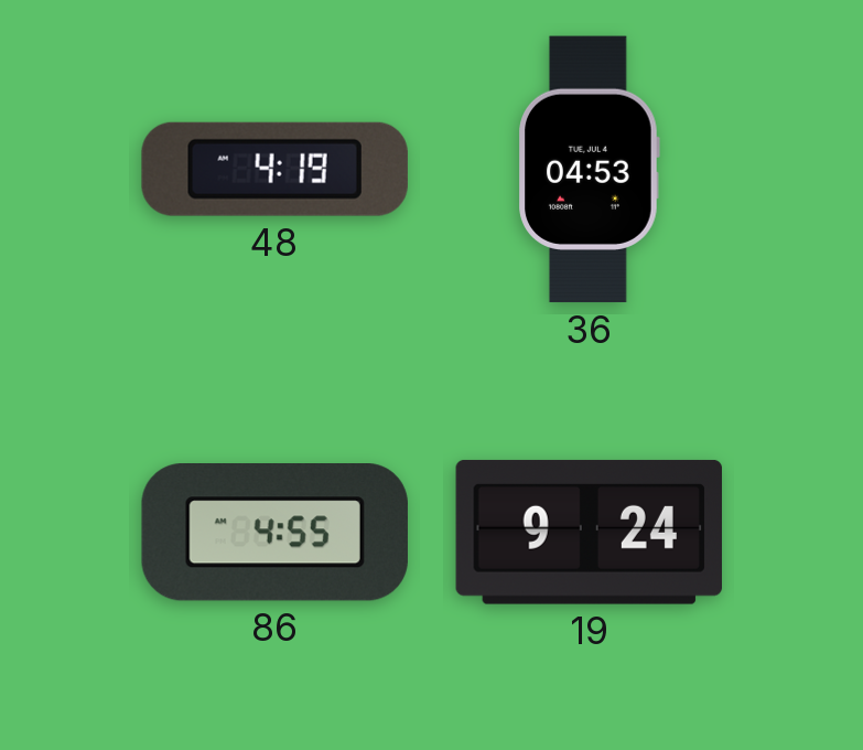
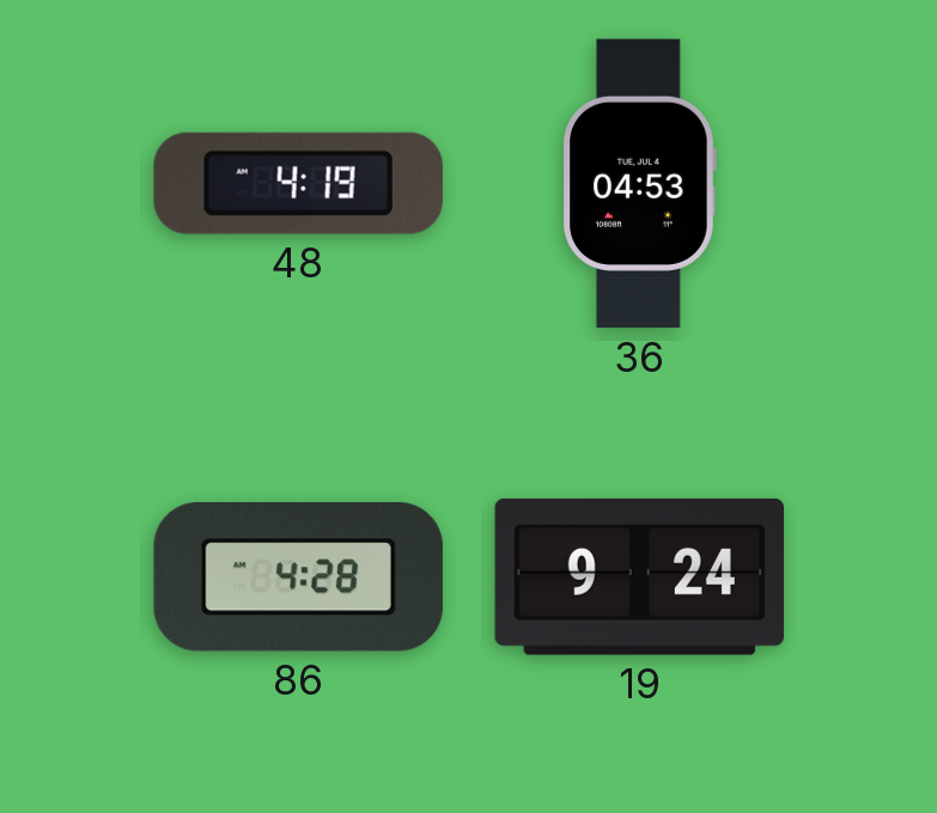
86: 4:55 -> 4:28
